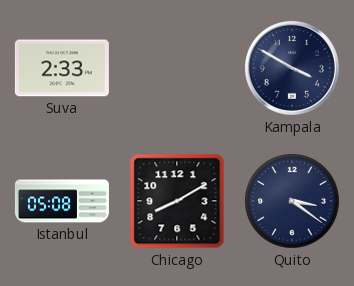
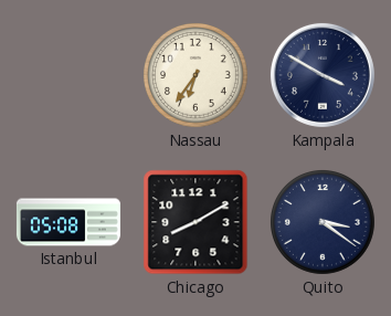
Suva: 2:33 -> none
Nassau: none -> 6:36
